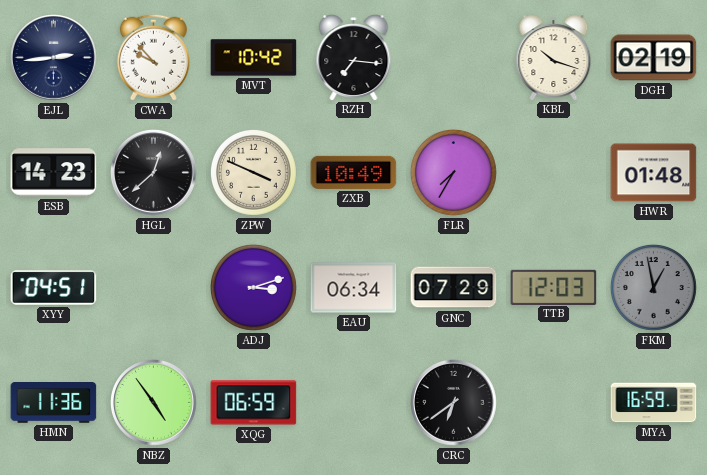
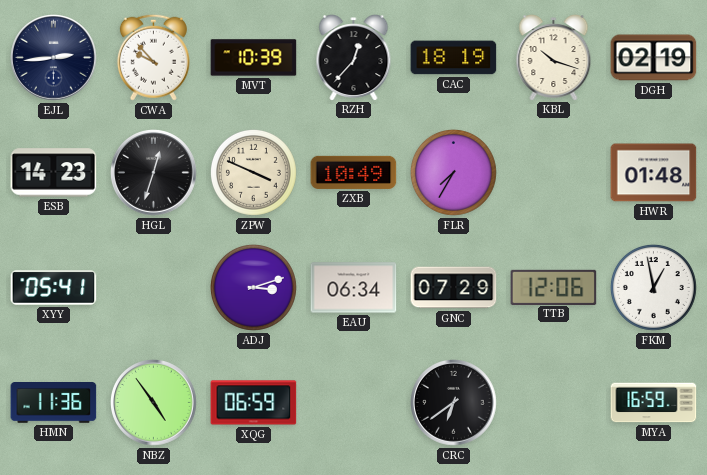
MVT: 10:42 -> 10:39
RZH: 7:16 -> 12:37
CAC: none -> 18:19
HGL: 12:38 -> 12:33
XYY: 04:51 -> 05:41
TTB: 12:03 -> 12:06
FKM dial: grey -> white
